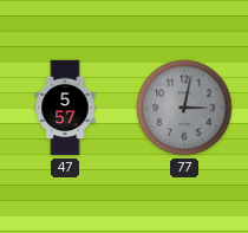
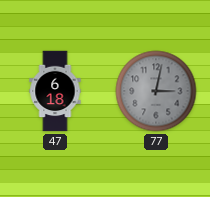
47: 5:57 -> 6:18
